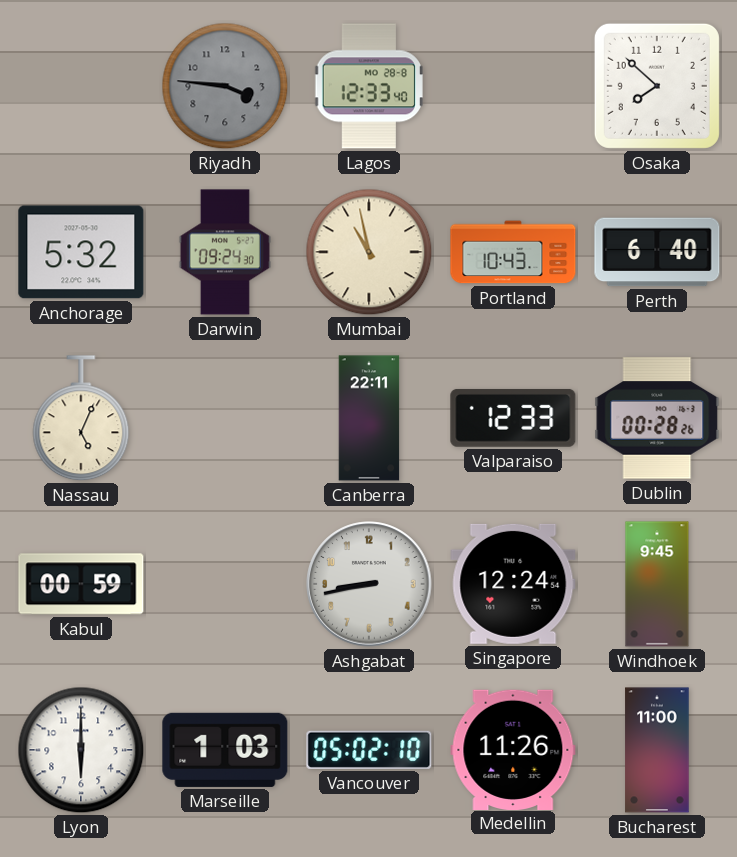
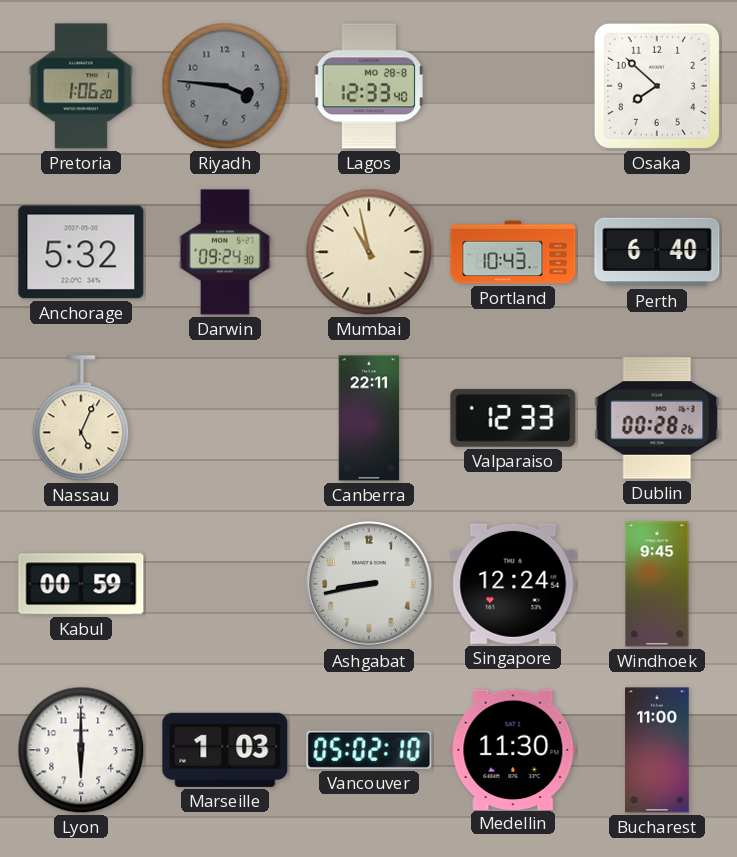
Pretoria: none -> 1:06
Medellin: 11:26 -> 11:30
